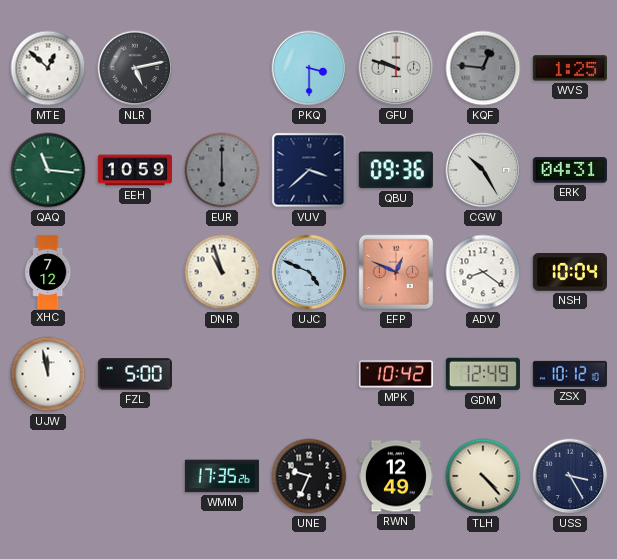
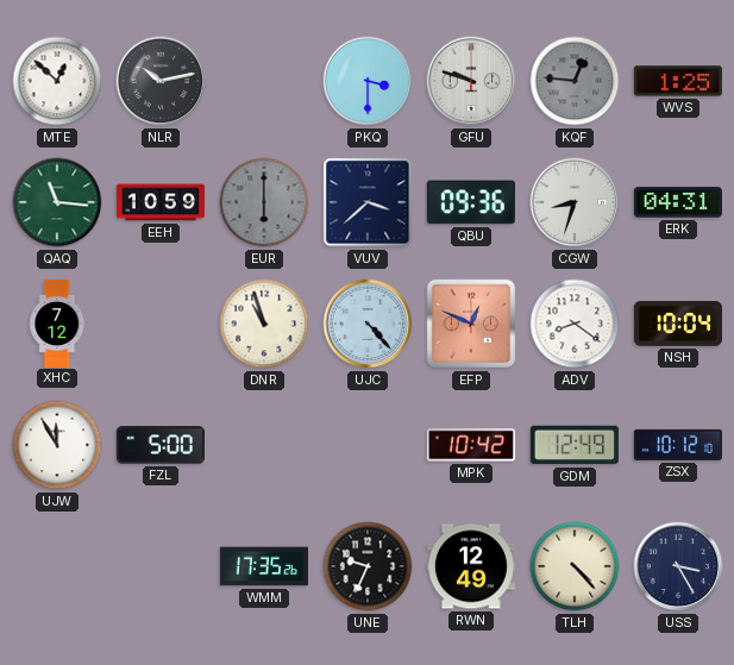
NLR: 5:13 -> 10:13
CGW: 10:25 -> 8:33
UJC: 4:49 -> 4:23
UJW: 11:58 -> 11:55
